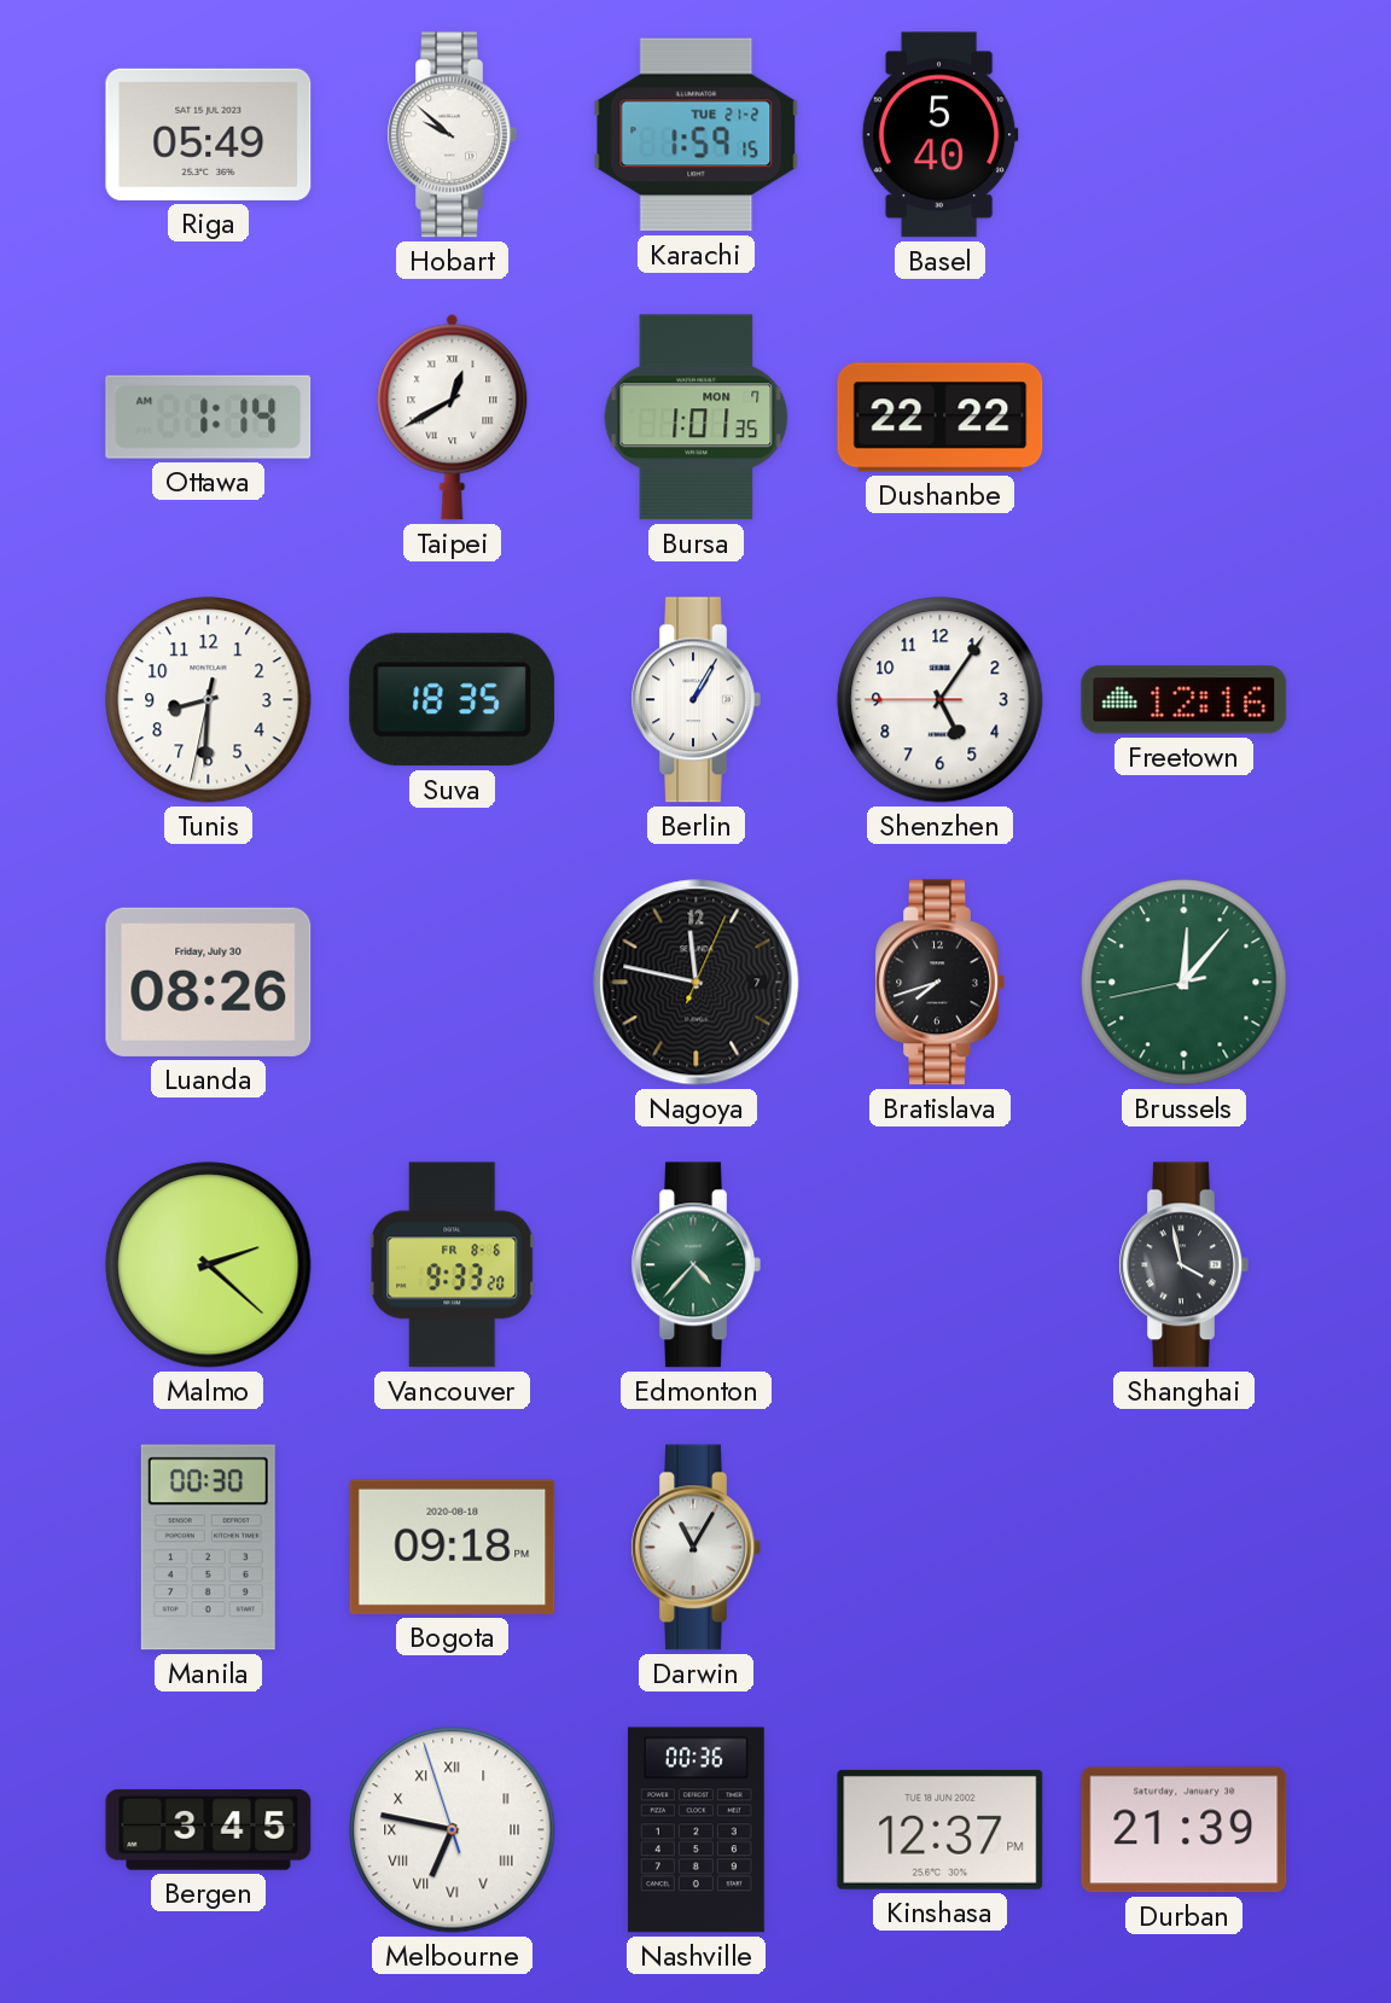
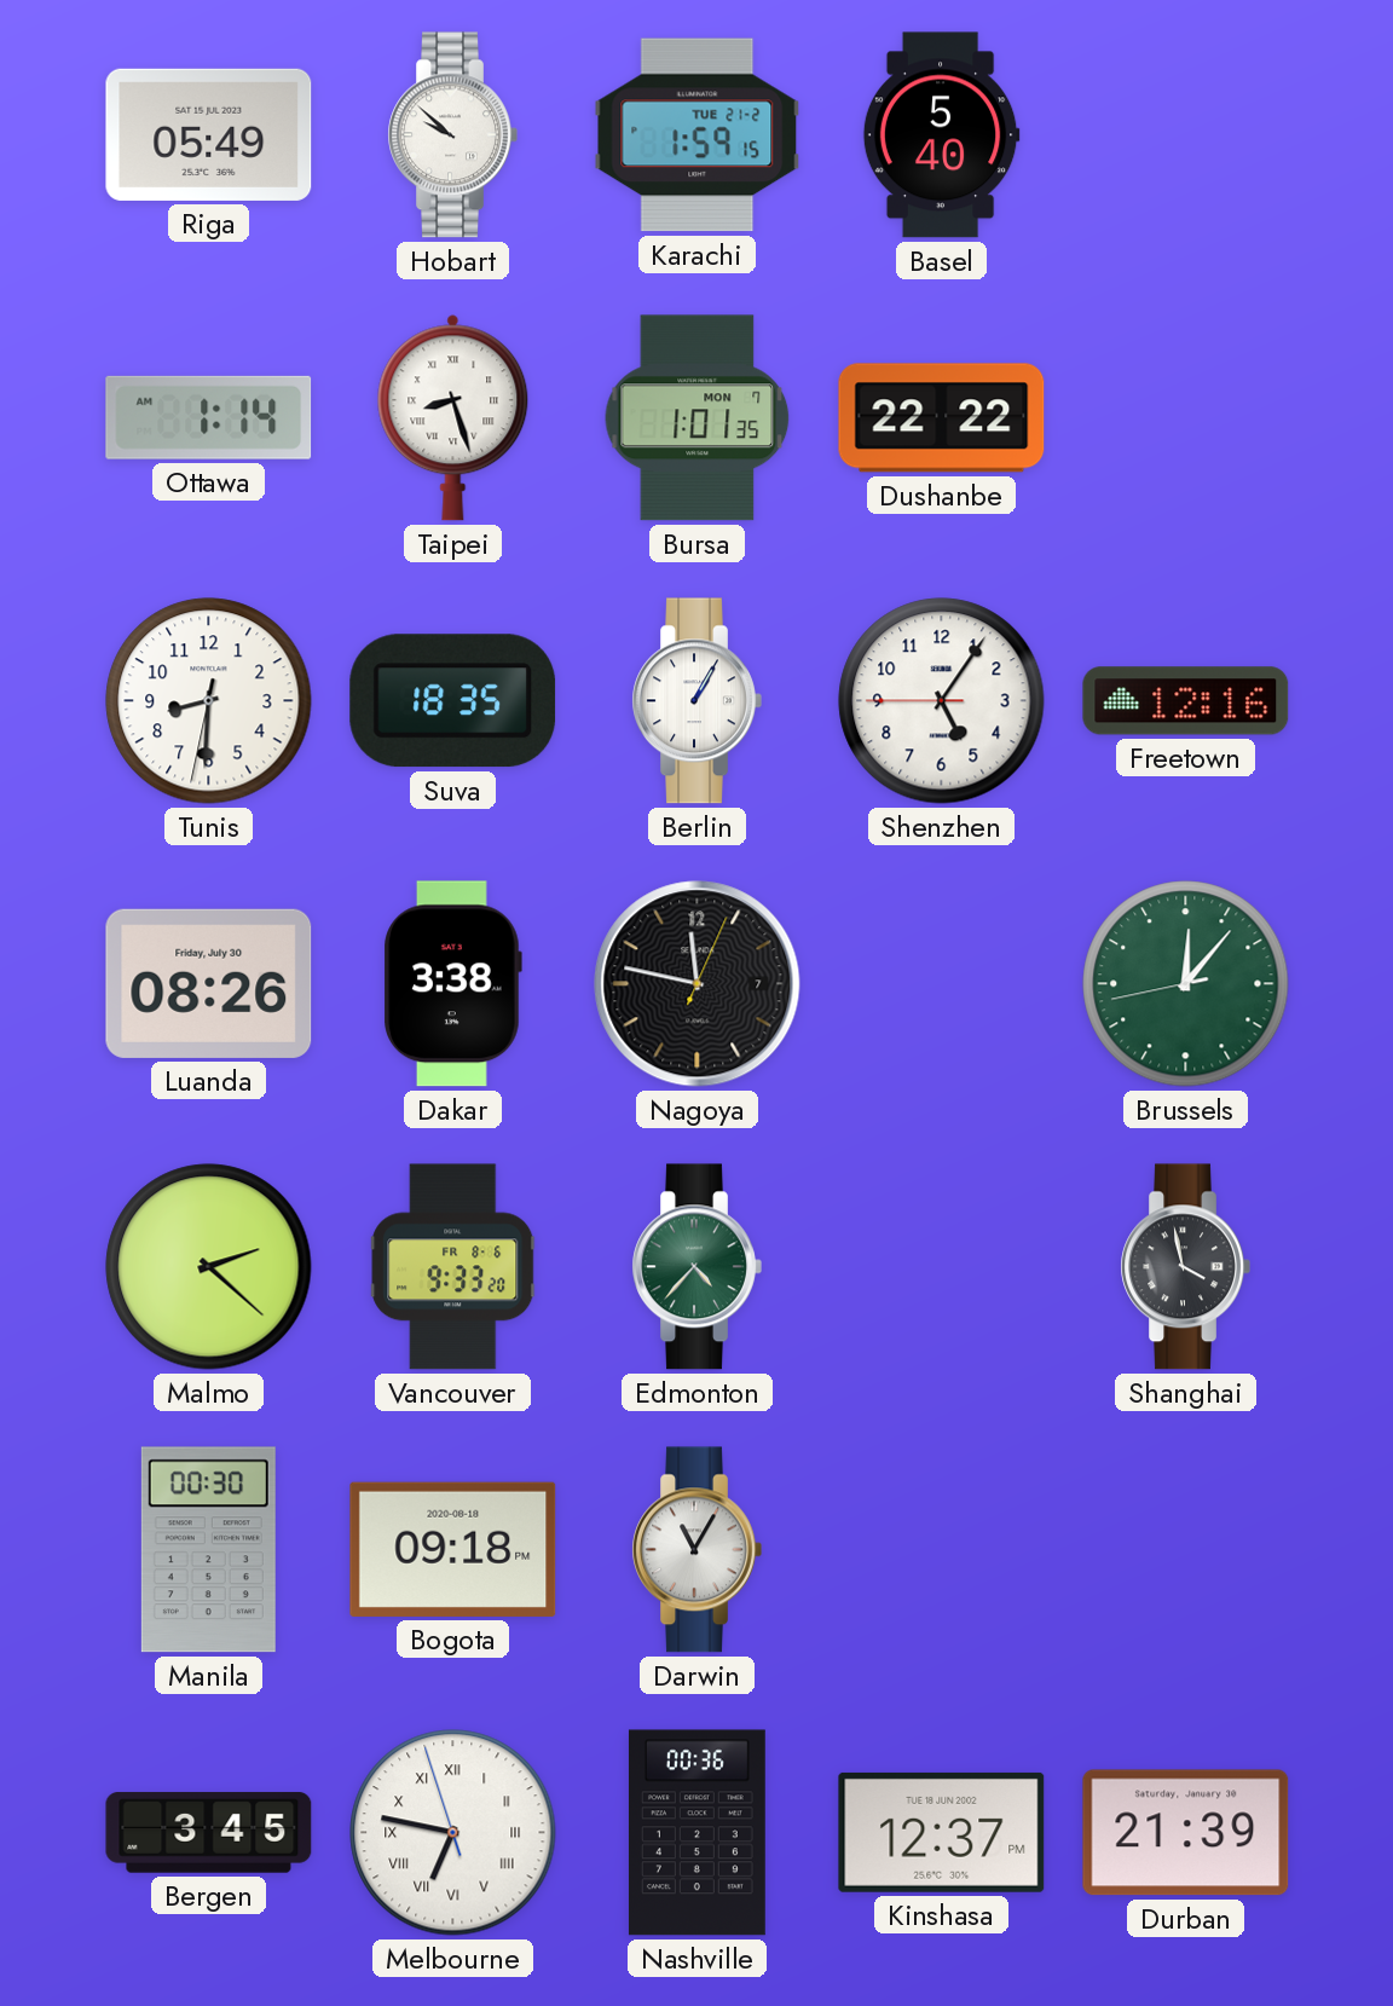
Taipei: 12:40 -> 8:27
Dakar: none -> 3:38
Bratislava: 7:42 -> none
